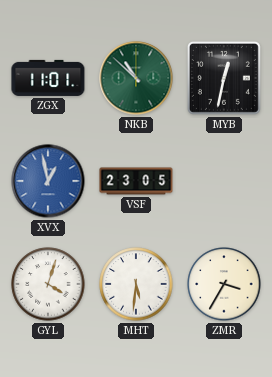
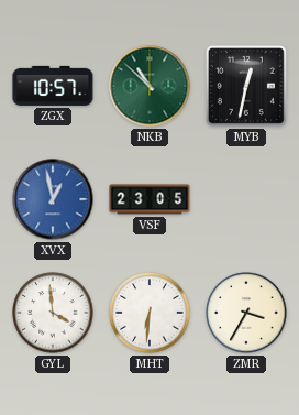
ZGX: 11:01 -> 10:57
GYL: 4:03 -> 3:59
MHT: 5:31 -> 6:31
